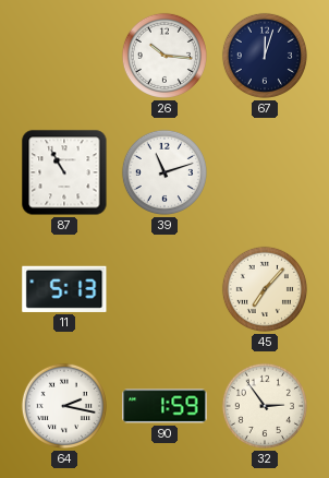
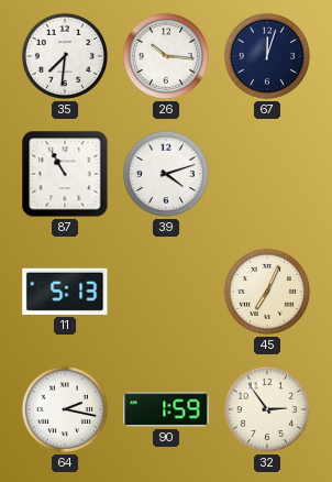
35: none -> 7:31
39: 11:12 -> 4:12
45: 7:07 -> 7:04
